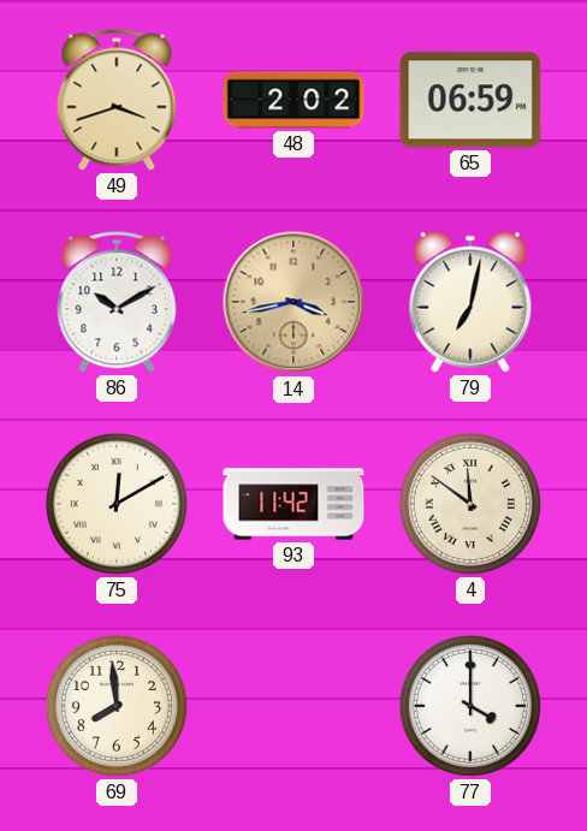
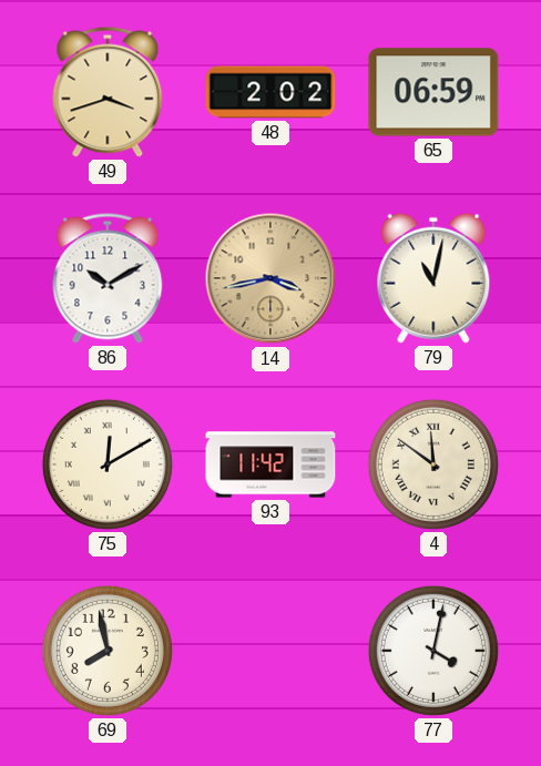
79: 7:02 -> 11:02
69: 7:59 -> 7:58
77: 4:00 -> 4:02
